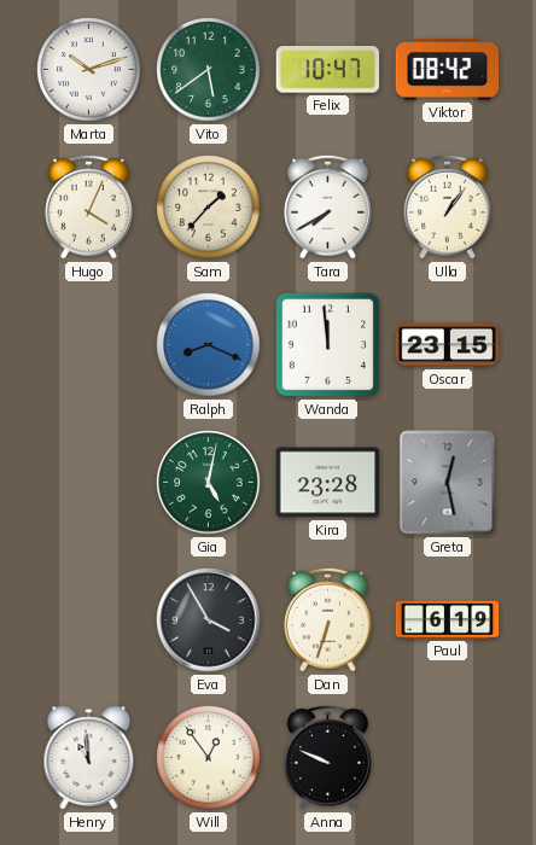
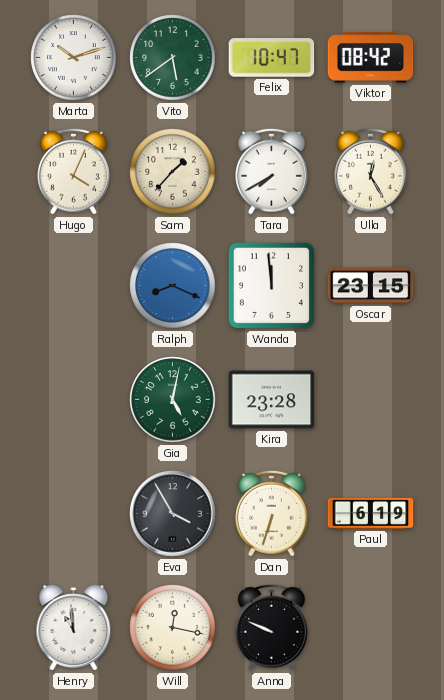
Ulla: 1:06 -> 12:25
Greta: 12:28 -> none
Will: 12:54 -> 12:17
